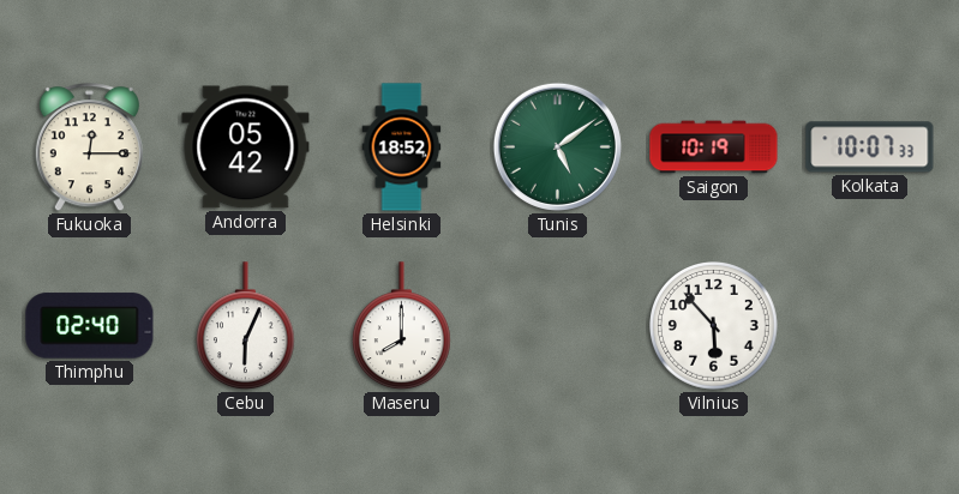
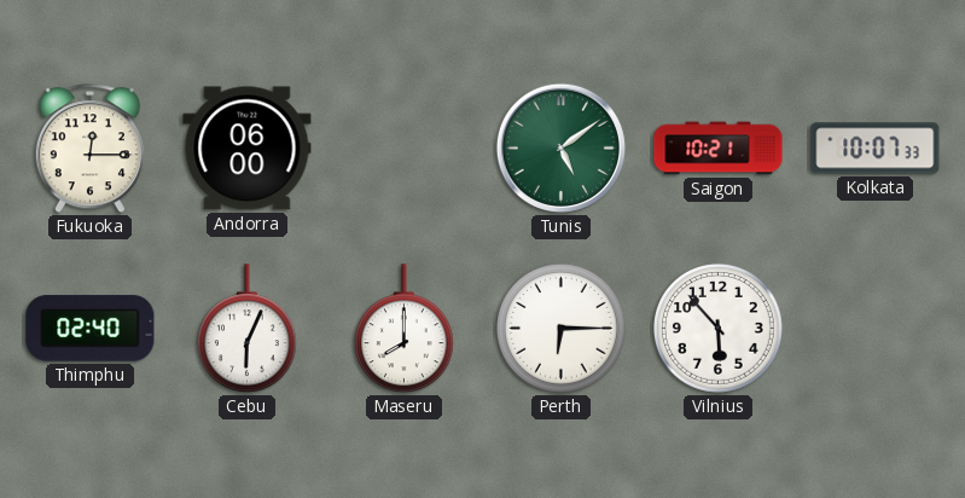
Andorra: 05:42 -> 06:00
Helsinki: 18:52 -> none
Saigon: 10:19 -> 10:21
Perth: none -> 6:15
